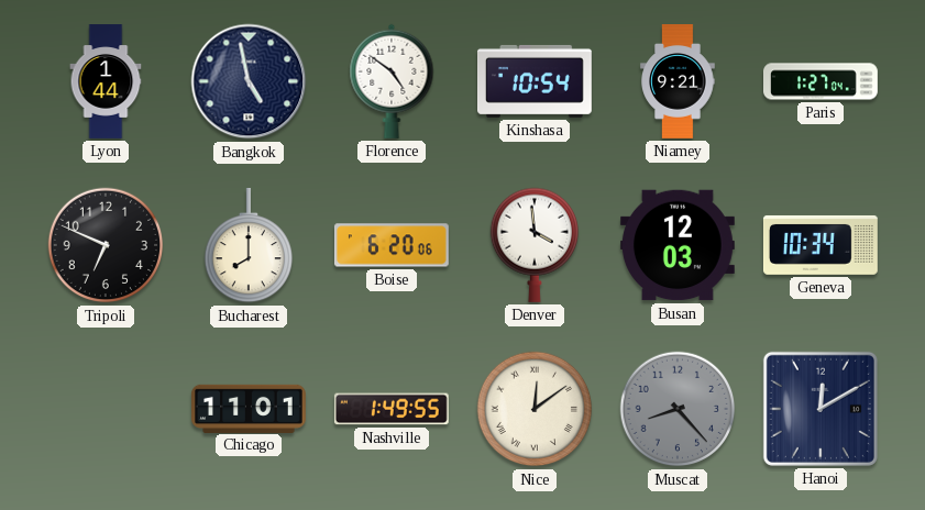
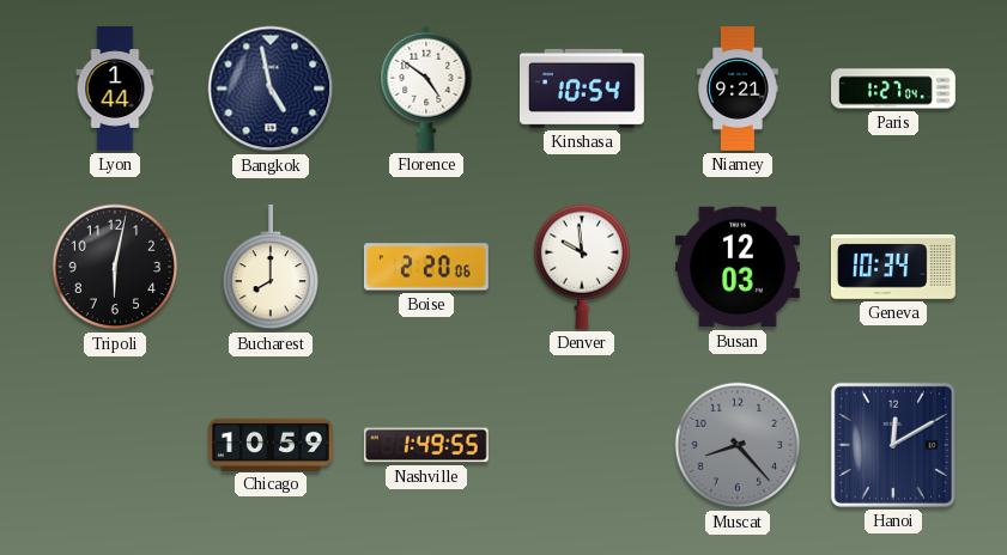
Tripoli: 6:49 -> 6:02
Boise: 6:20 -> 2:20
Denver: 3:59 -> 9:59
Chicago: 11:01 -> 10:59
Nice: 12:09 -> none
